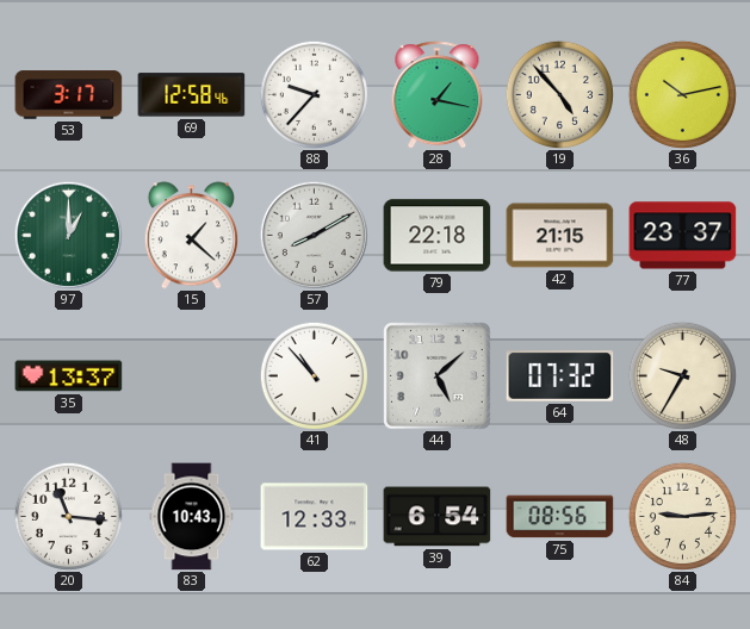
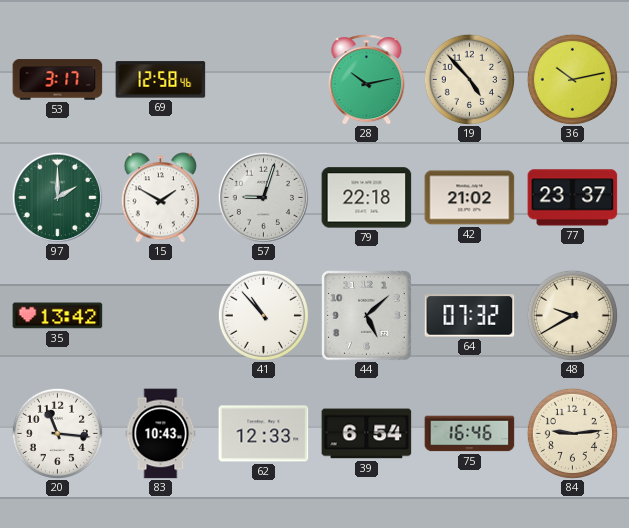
88: 9:37 -> none
28: 1:17 -> 10:13
97: 1:00 -> 2:00
15: 1:22 -> 1:50
57: 8:10 -> 9:03
42: 21:15 -> 21:02
35: 13:37 -> 13:42
48: 9:35 -> 9:40
75: 08:56 -> 16:46
